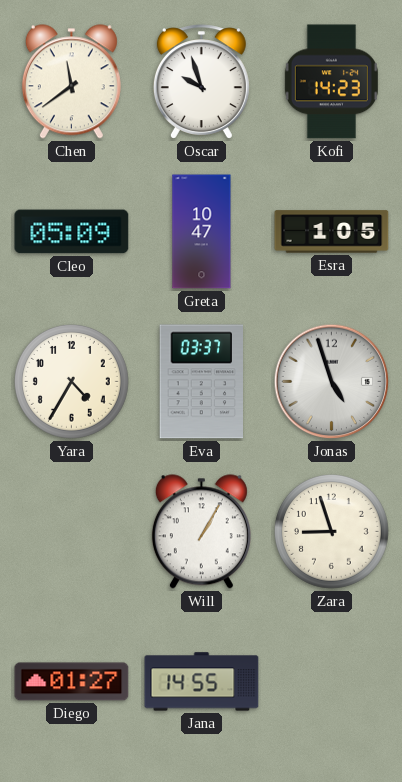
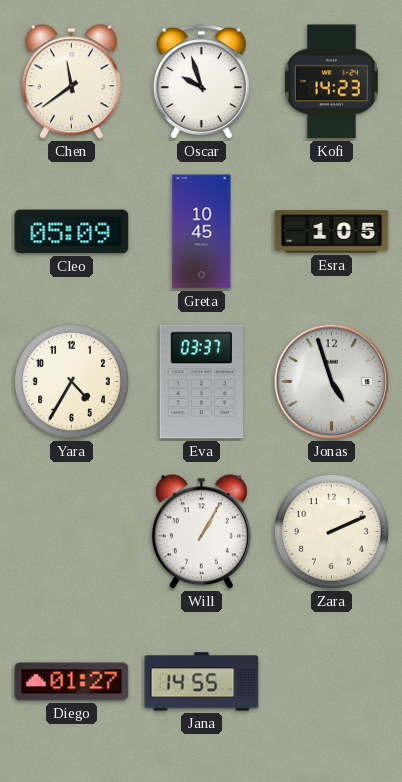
Greta: 10:47 -> 10:45
Zara: 8:57 -> 2:11
